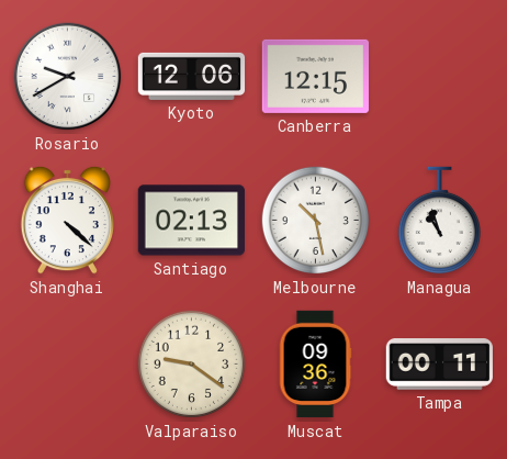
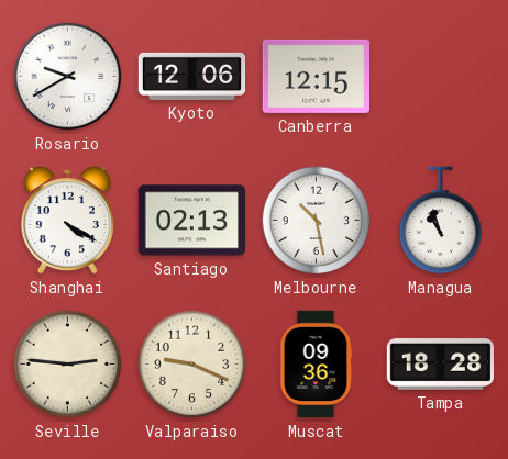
Shanghai: 4:22 -> 4:20
Seville: none -> 2:46
Valparaiso: 9:21 -> 9:19
Tampa: 00:11 -> 18:28
